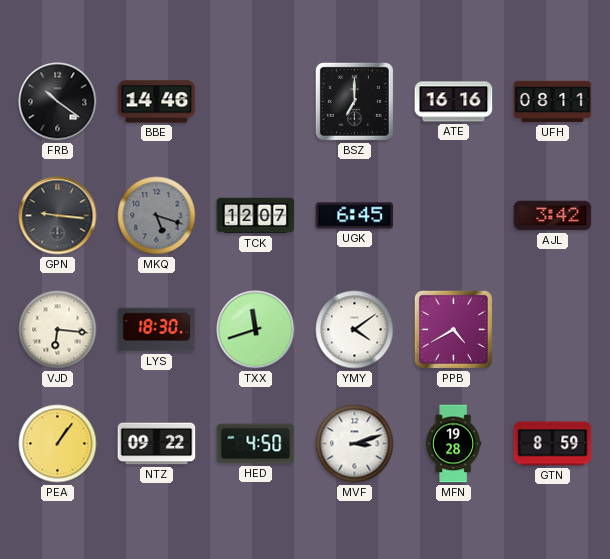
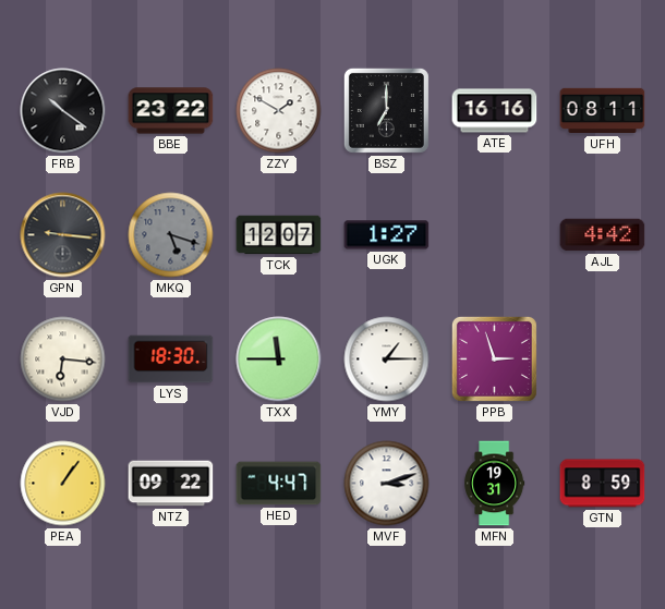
BBE: 14:46 -> 23:22
ZZY: none -> 1:50
UGK: 6:45 -> 1:27
AJL: 3:42 -> 4:42
TXX: 11:42 -> 11:45
YMY: 4:09 -> 1:15
PPB: 4:40 -> 2:57
HED: 4:50 -> 4:47
MFN: 19:28 -> 19:31
